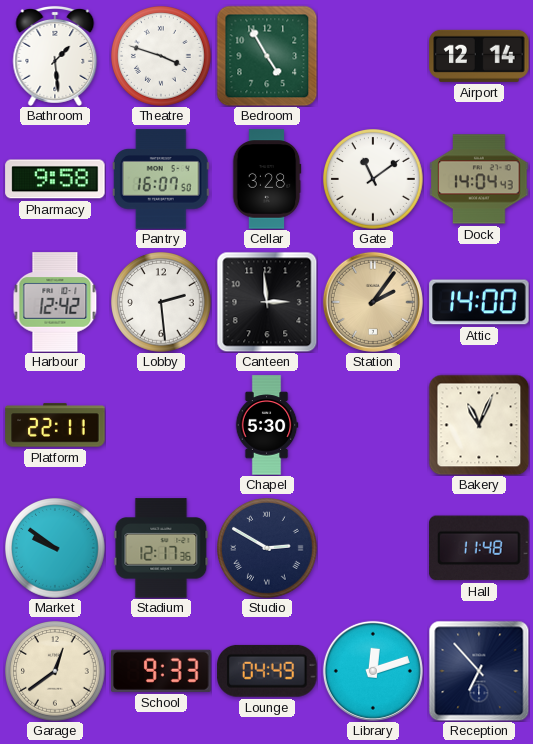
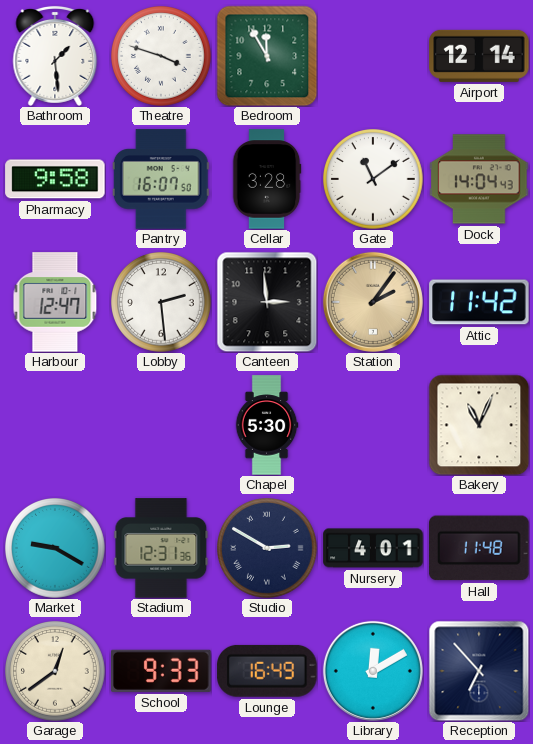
Bedroom: 4:55 -> 11:55
Harbour: 12:42 -> 12:47
Attic: 14:00 -> 11:42
Platform: 22:11 -> none
Market: 9:51 -> 9:20
Stadium: 12:17 -> 12:31
Nursery: none -> 4:01
Lounge: 04:49 -> 16:49
Library: 12:12 -> 12:10
